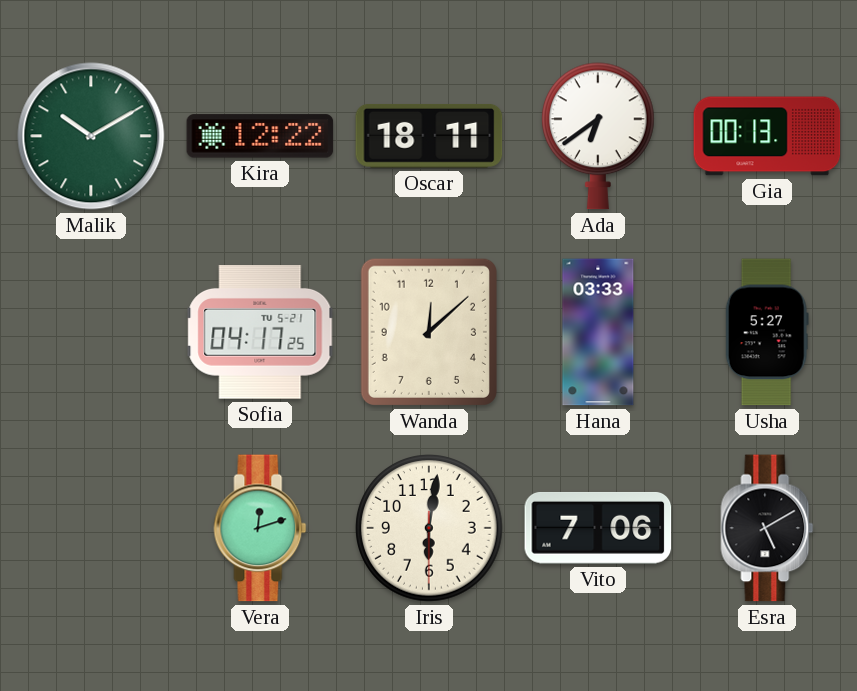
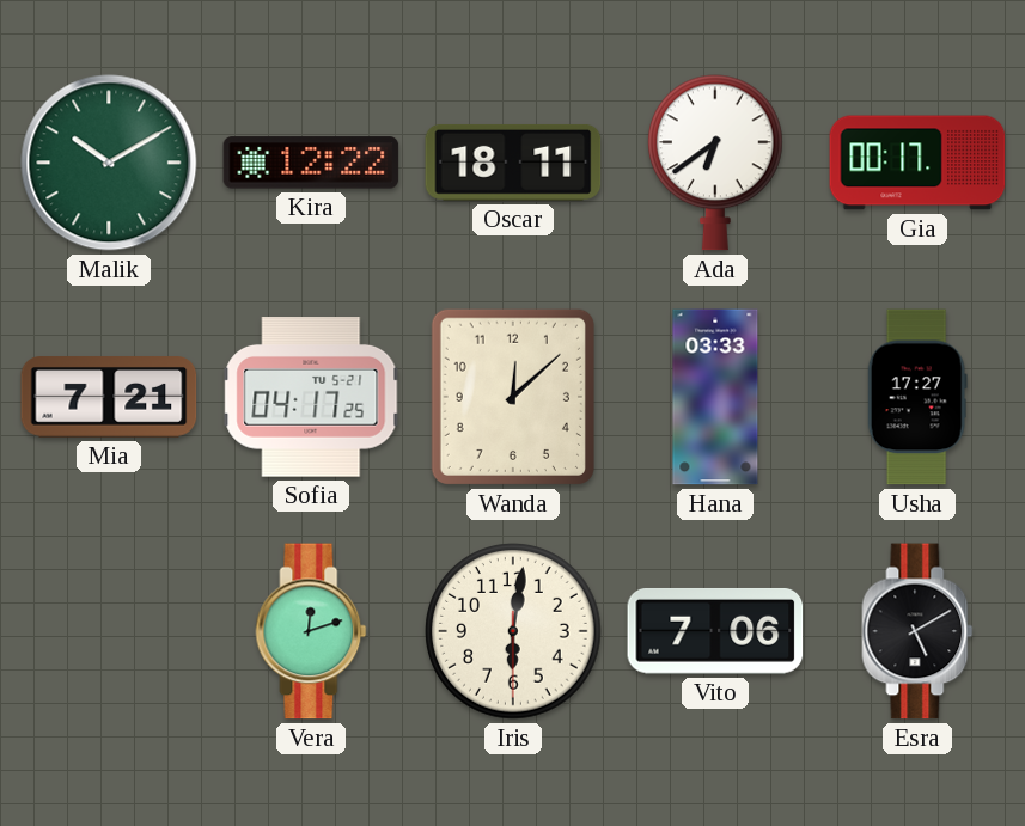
Gia: 00:13 -> 00:17
Mia: none -> 7:21
Usha: 5:27 -> 17:27
